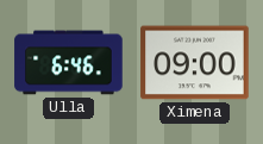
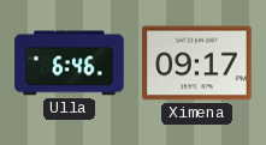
Ximena: 09:00 -> 09:17
